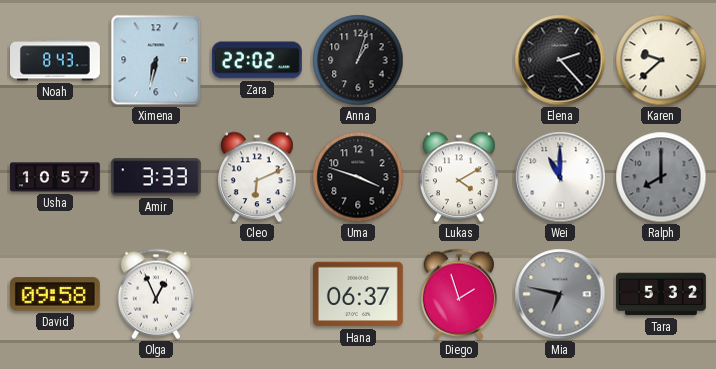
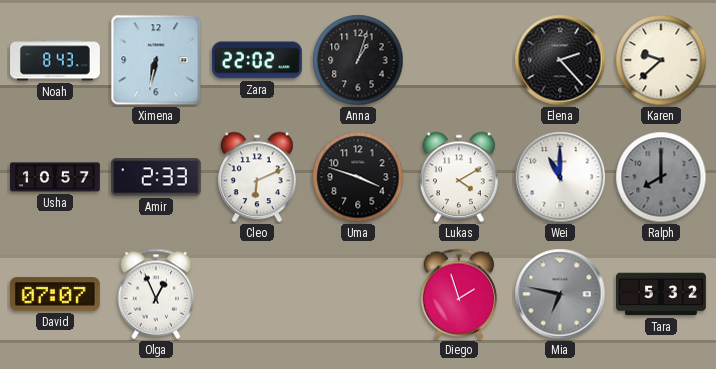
Amir: 3:33 -> 2:33
David: 09:58 -> 07:07
Hana: 06:37 -> none
